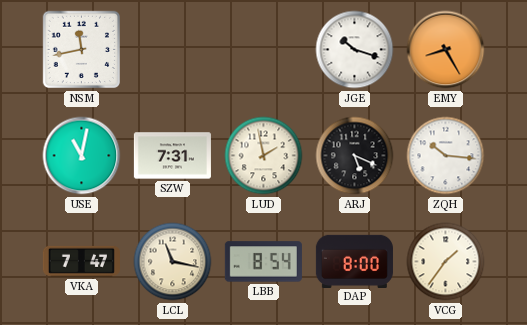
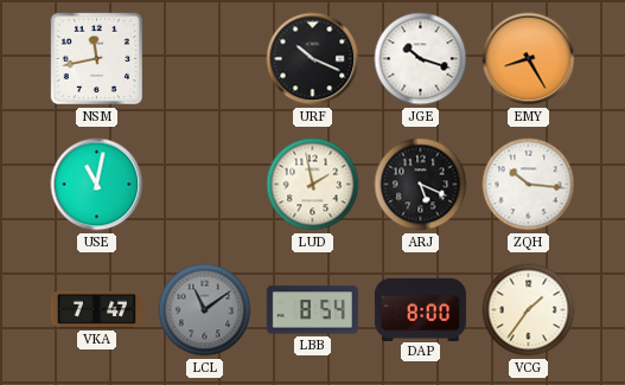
URF: none -> 10:19
SZW: 7:31 -> none
LCL: 11:17 -> 11:09
LCL dial: cream -> grey
